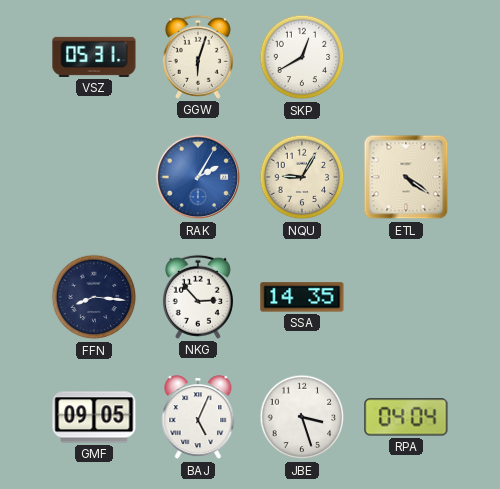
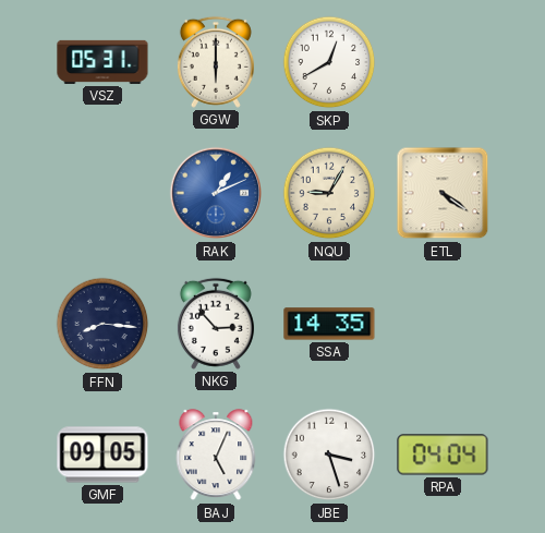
GGW: 6:03 -> 6:00
RAK: 2:05 -> 1:11
